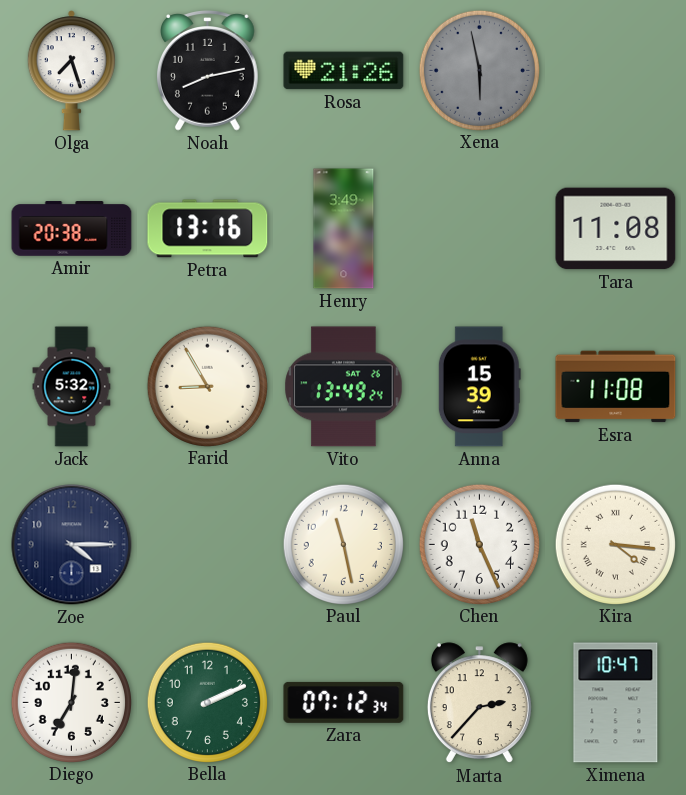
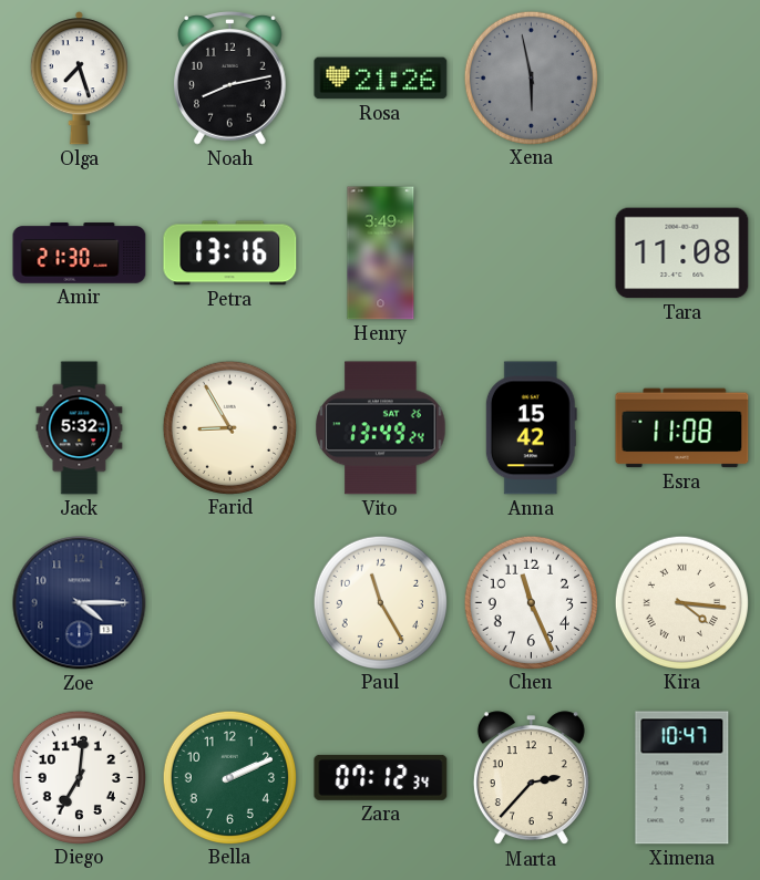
Amir: 20:38 -> 21:30
Anna: 15:39 -> 15:42
Paul: 11:28 -> 11:25
